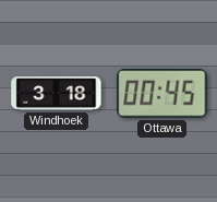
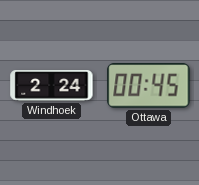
Windhoek: 3:18 -> 2:24
